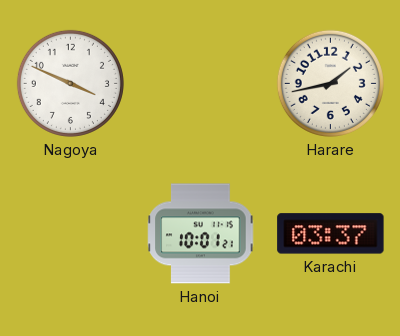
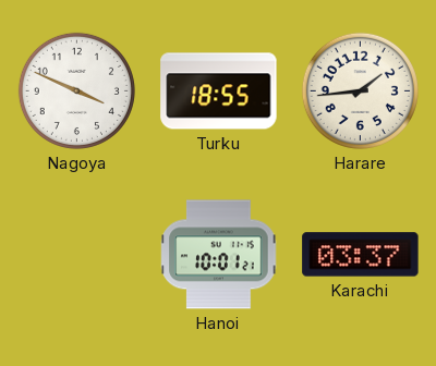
Turku: none -> 18:55
Harare: 1:43 -> 1:44
